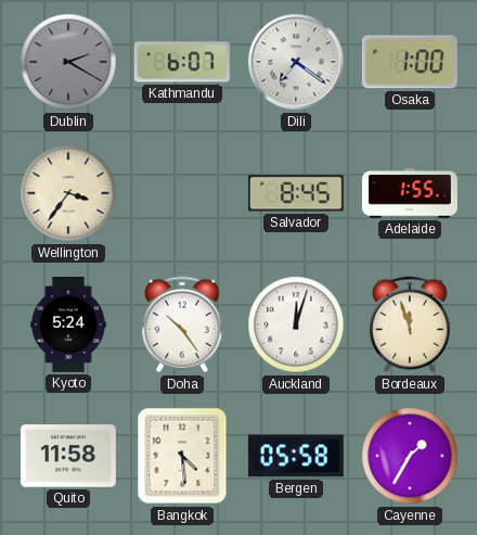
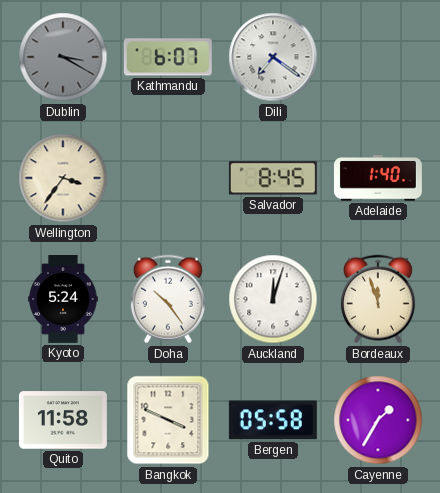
Dublin: 2:20 -> 3:20
Osaka: 1:00 -> none
Adelaide: 1:55 -> 1:40
Bangkok: 4:29 -> 3:49
